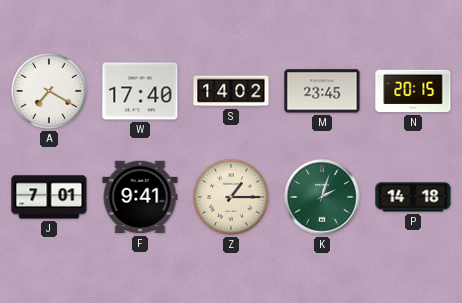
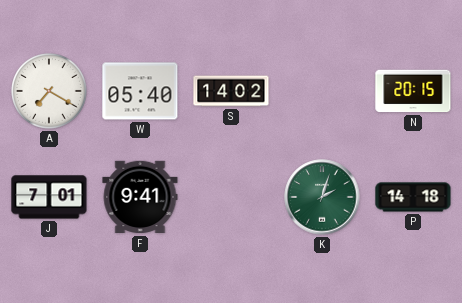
W: 17:40 -> 05:40
M: 23:45 -> none
Z: 1:15 -> none
